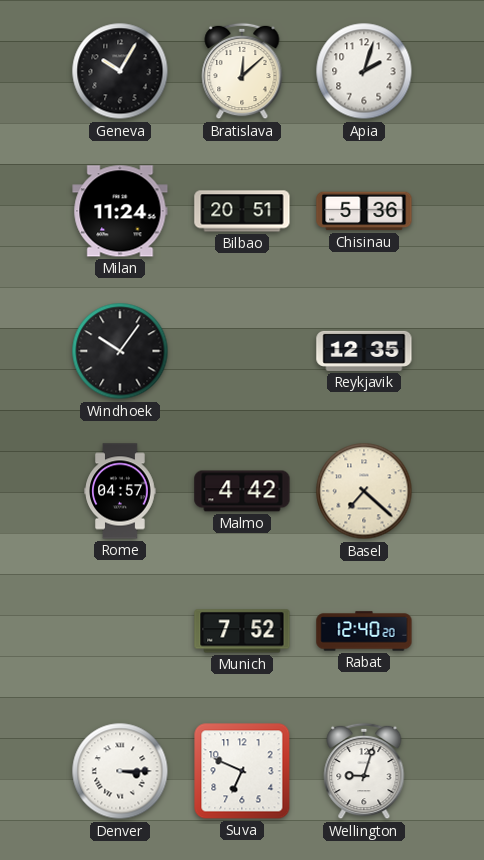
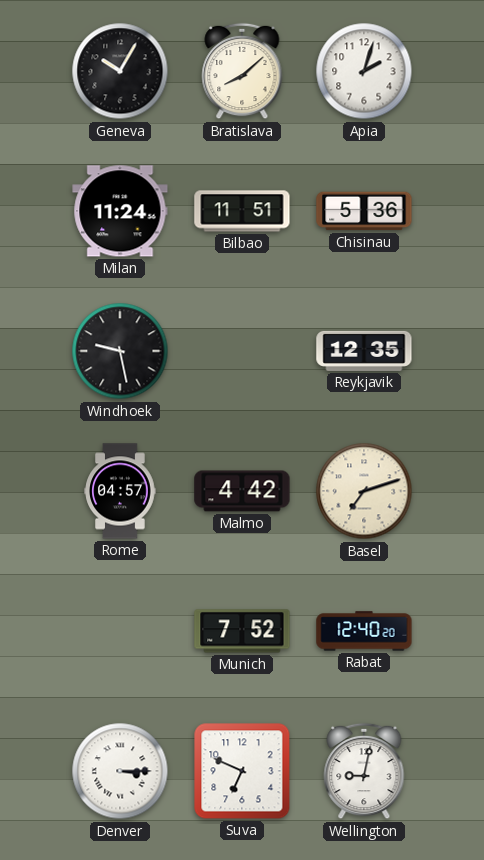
Bratislava: 12:08 -> 8:08
Bilbao: 20:51 -> 11:51
Windhoek: 10:06 -> 9:28
Basel: 7:22 -> 7:12
Wellington: 9:03 -> 9:02
